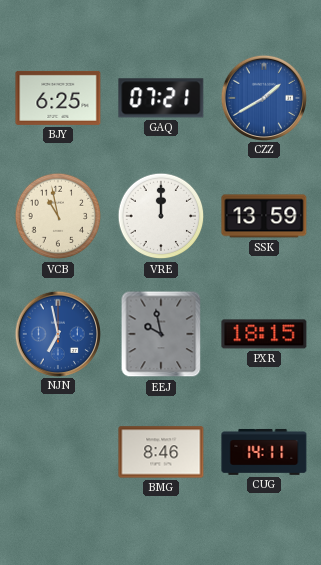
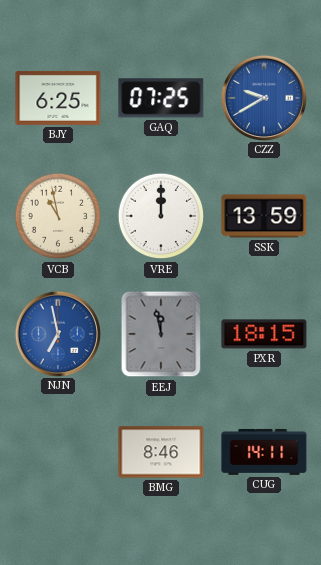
GAQ: 07:21 -> 07:25
CZZ: 1:40 -> 9:40
EEJ: 9:58 -> 11:58
